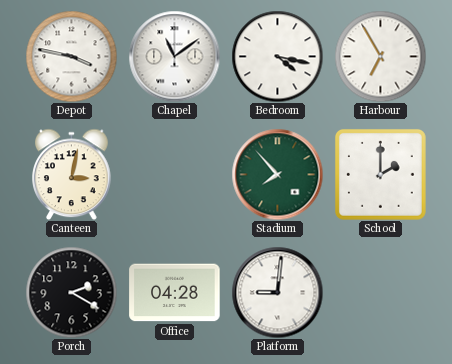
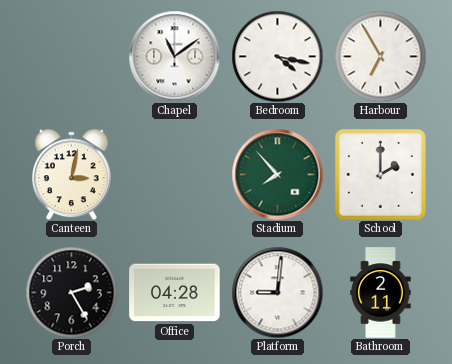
Depot: 3:47 -> none
Porch: 2:20 -> 2:25
Bathroom: none -> 2:11
